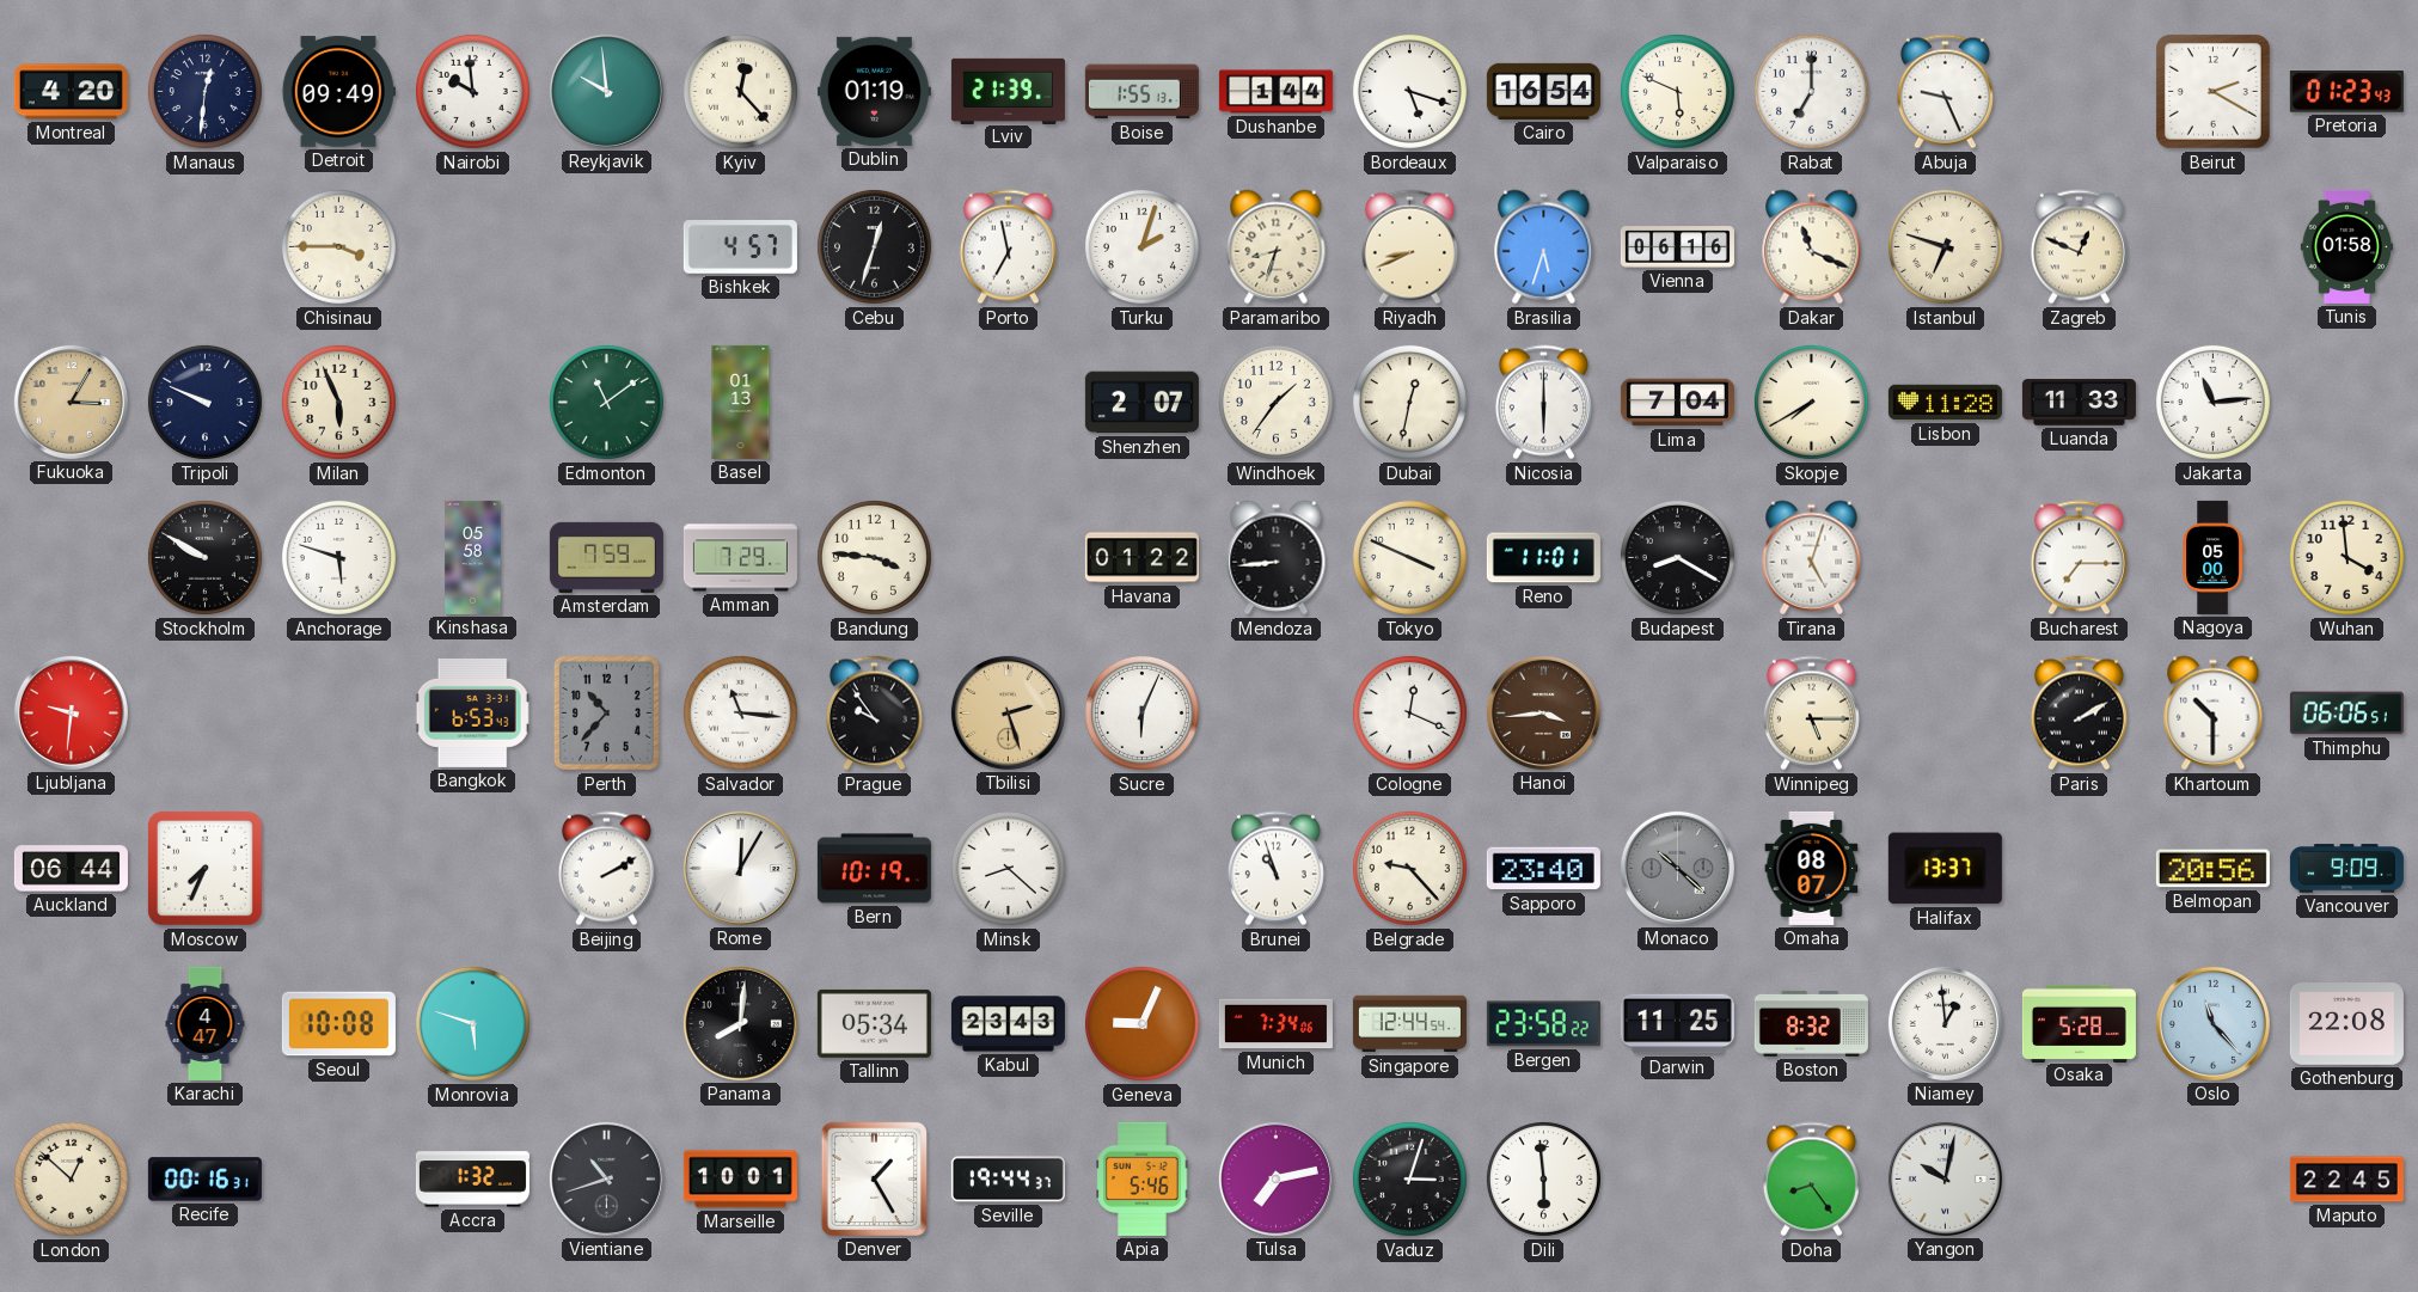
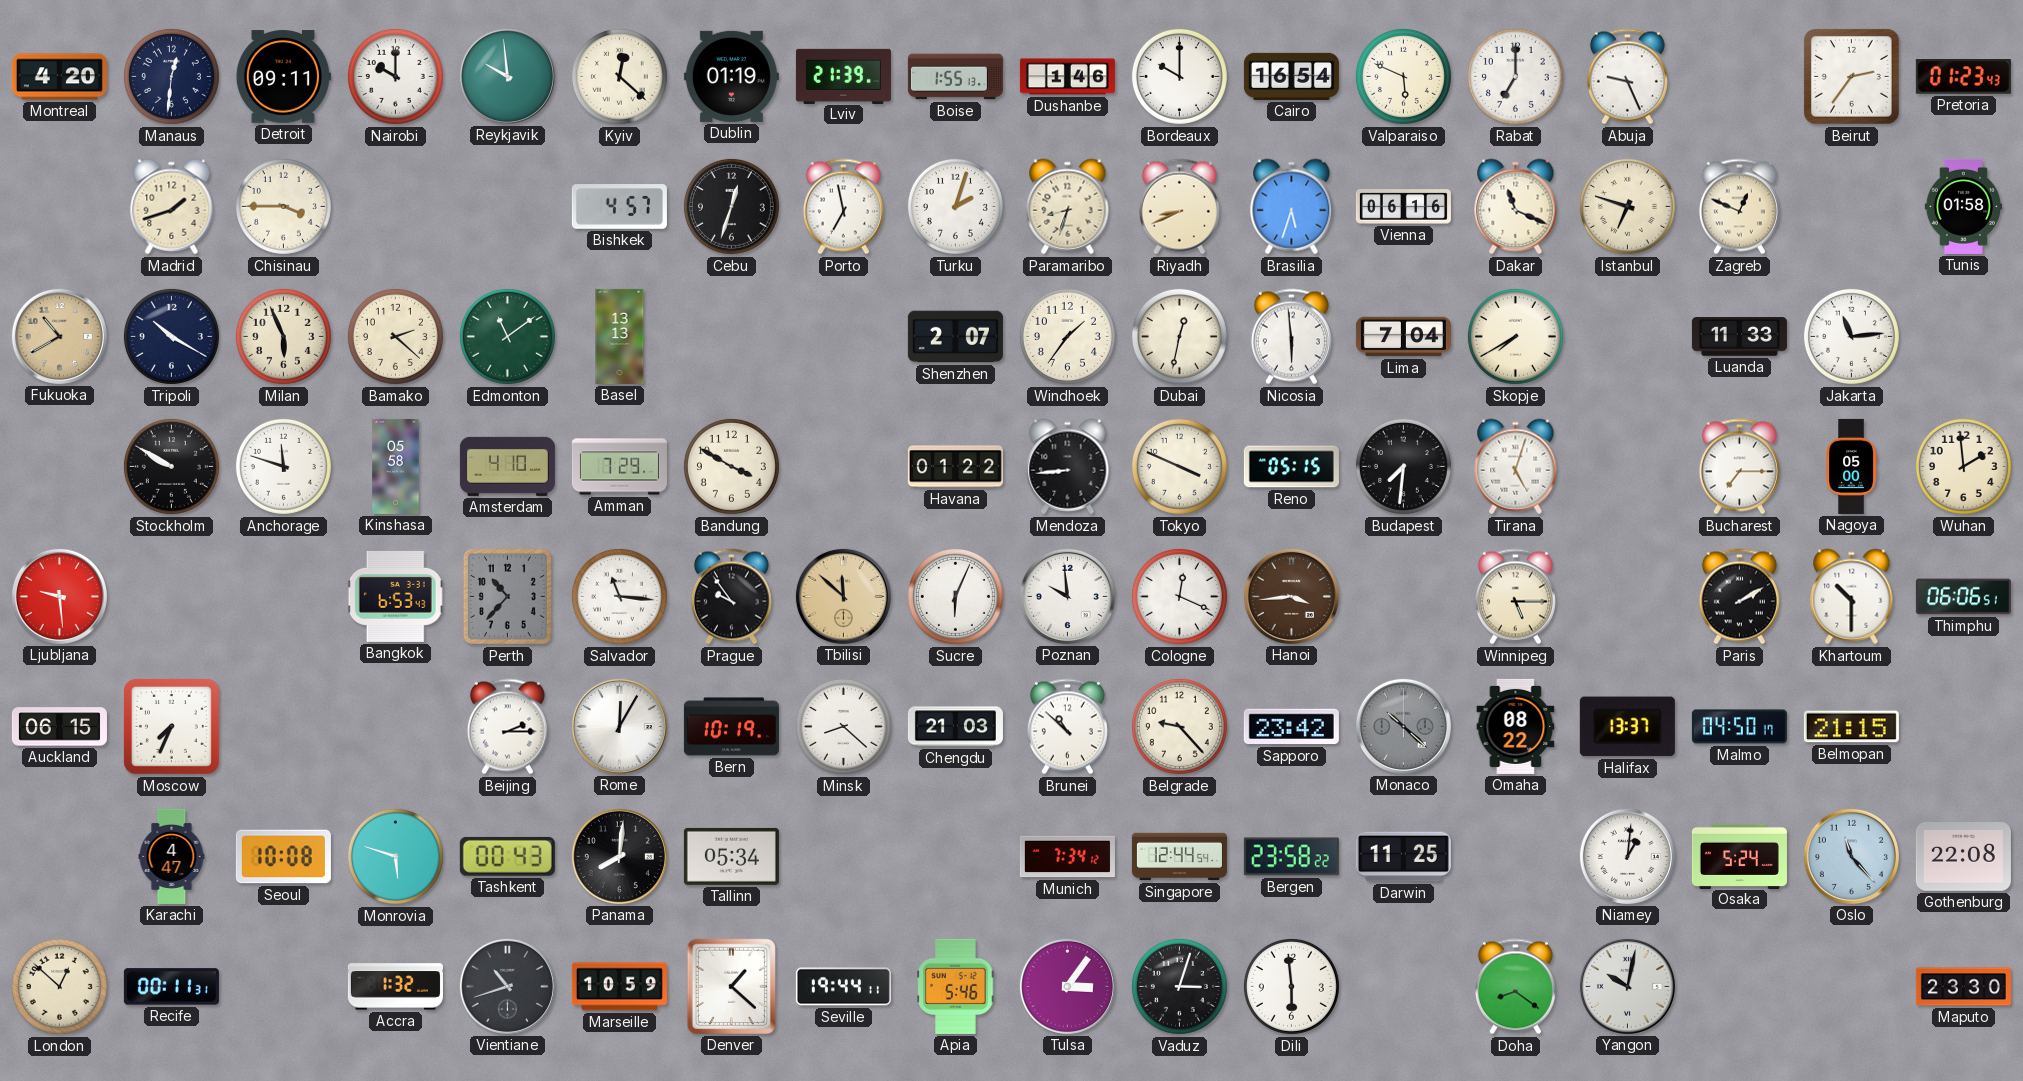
Detroit: 09:49 -> 09:11
Nairobi: 9:59 -> 10:00
Kyiv: 12:23 -> 12:22
Dushanbe: 1:44 -> 1:46
Bordeaux: 5:18 -> 10:00
Beirut: 2:20 -> 2:36
Madrid: none -> 1:42
Fukuoka: 3:05 -> 10:40
Tripoli: 9:49 -> 10:20
Bamako: none -> 2:22
Basel: 01:13 -> 13:13
Nicosia: 6:00 -> 5:59
Lisbon: 11:28 -> none
Anchorage: 5:48 -> 11:48
Amsterdam: 7:59 -> 4:10
Bandung: 3:46 -> 3:50
Reno: 11:01 -> 05:15
Budapest: 8:20 -> 7:31
Wuhan: 3:59 -> 1:59
Ljubljana: 9:31 -> 9:29
Tbilisi: 2:27 -> 11:52
Poznan: none -> 9:59
Auckland: 06:44 -> 06:15
Beijing: 2:10 -> 2:15
Chengdu: none -> 21:03
Brunei: 10:57 -> 10:52
Sapporo: 23:40 -> 23:42
Omaha: 08:07 -> 08:22
Malmo: none -> 04:50
Belmopan: 20:56 -> 21:15
Vancouver: 9:09 -> none
Tashkent: none -> 00:43
Kabul: 23:43 -> none
Geneva: 9:04 -> none
Munich: 7:34:06 -> 7:34:12
Boston: 8:32 -> none
Niamey: 12:59 -> 1:01
Osaka: 5:28 -> 5:24
Recife: 00:16 -> 00:11
Marseille: 10:01 -> 10:59
Denver: 1:25 -> 1:22
Seville: 19:44:37 -> 19:44:11
Tulsa: 7:13 -> 3:06
Doha: 8:24 -> 8:21
Maputo: 22:45 -> 23:30
